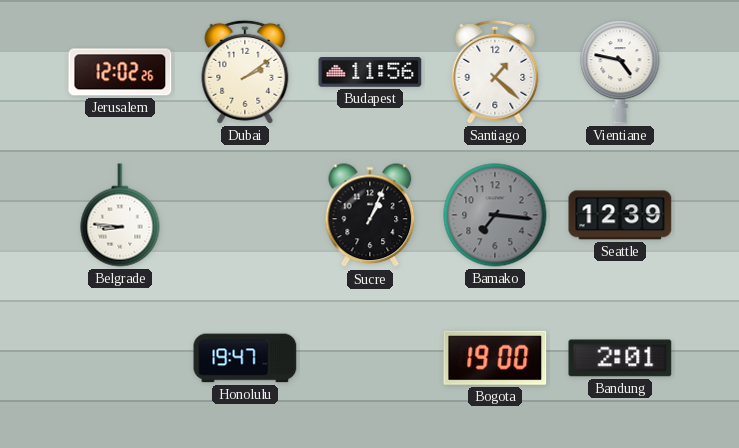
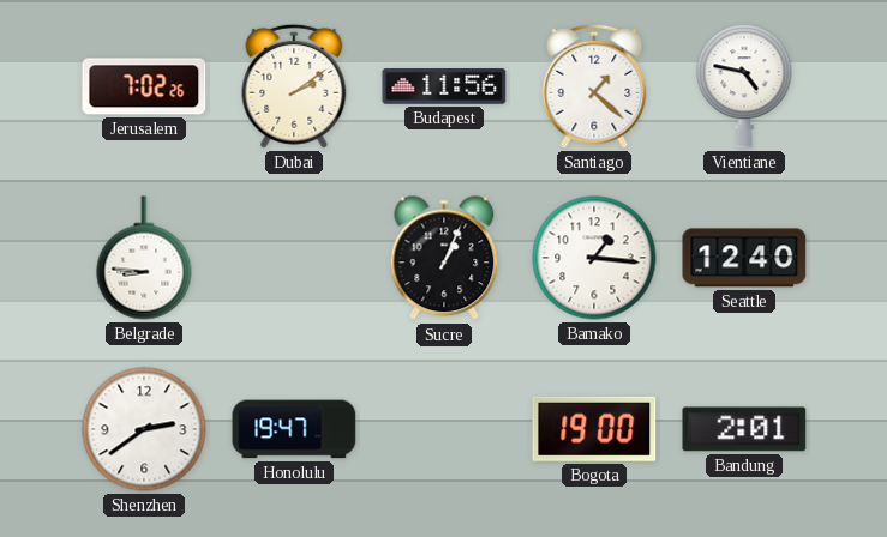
Jerusalem: 12:02 -> 7:02
Bamako: 7:16 -> 1:16
Bamako dial: grey -> white
Seattle: 12:39 -> 12:40
Shenzhen: none -> 2:39
